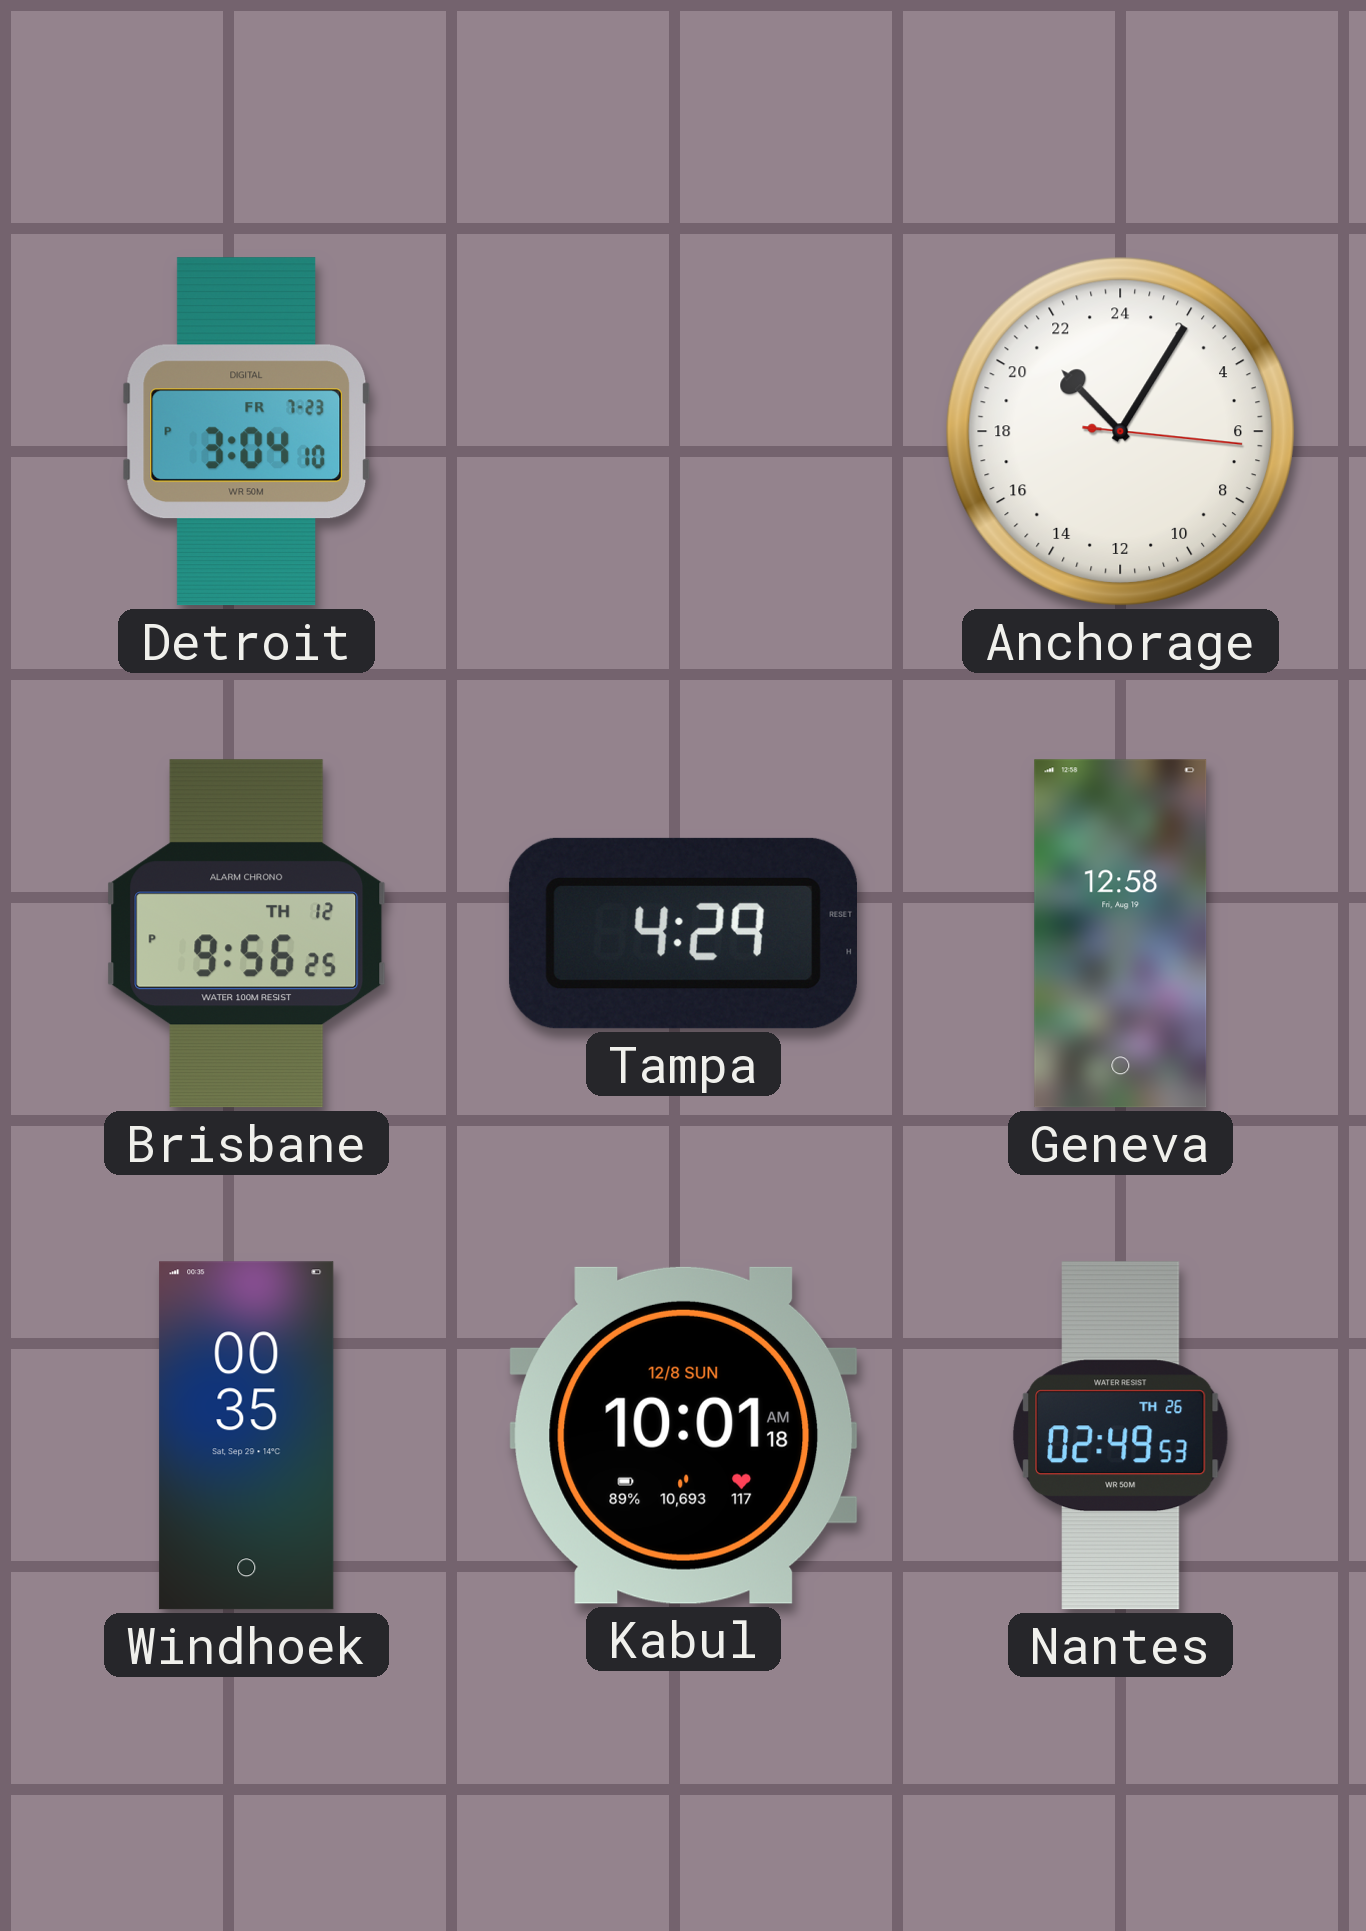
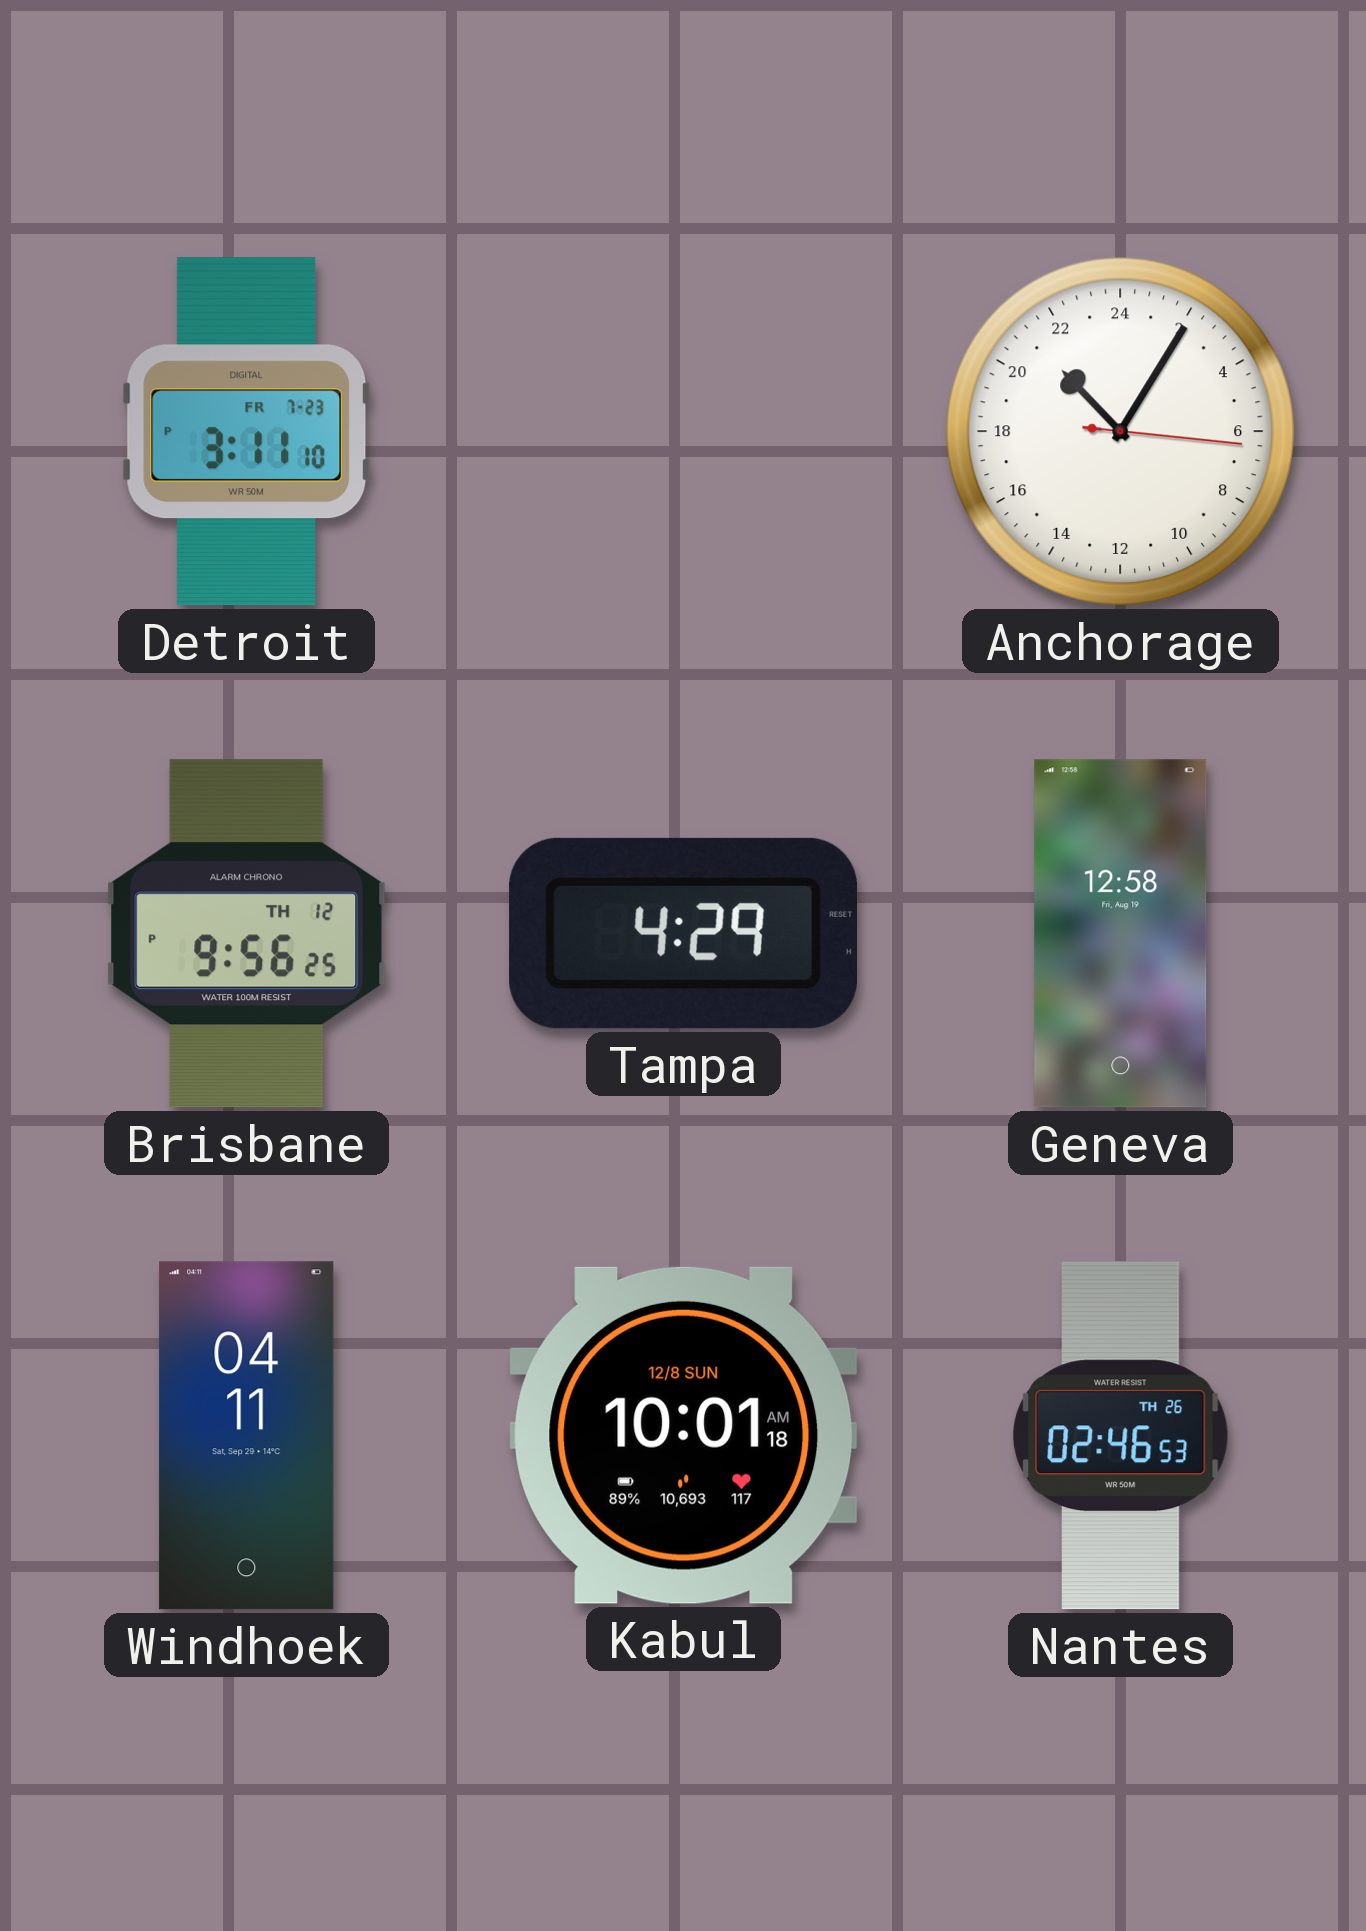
Detroit: 3:04 -> 3:11
Windhoek: 00:35 -> 04:11
Nantes: 02:49 -> 02:46
